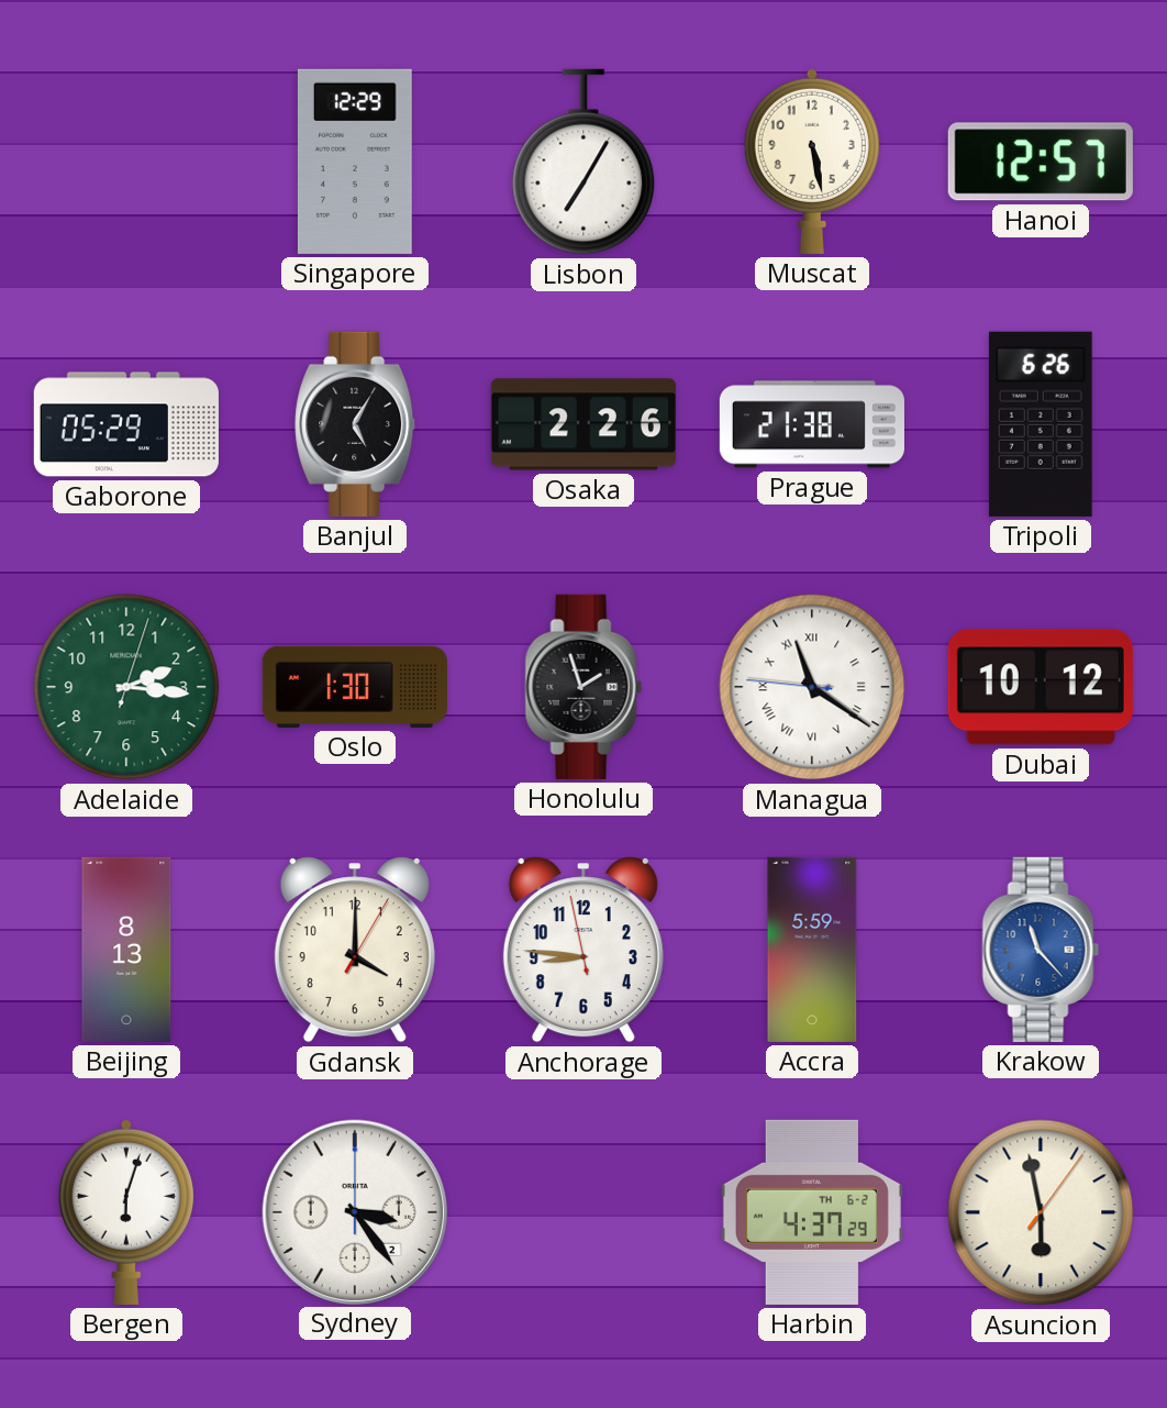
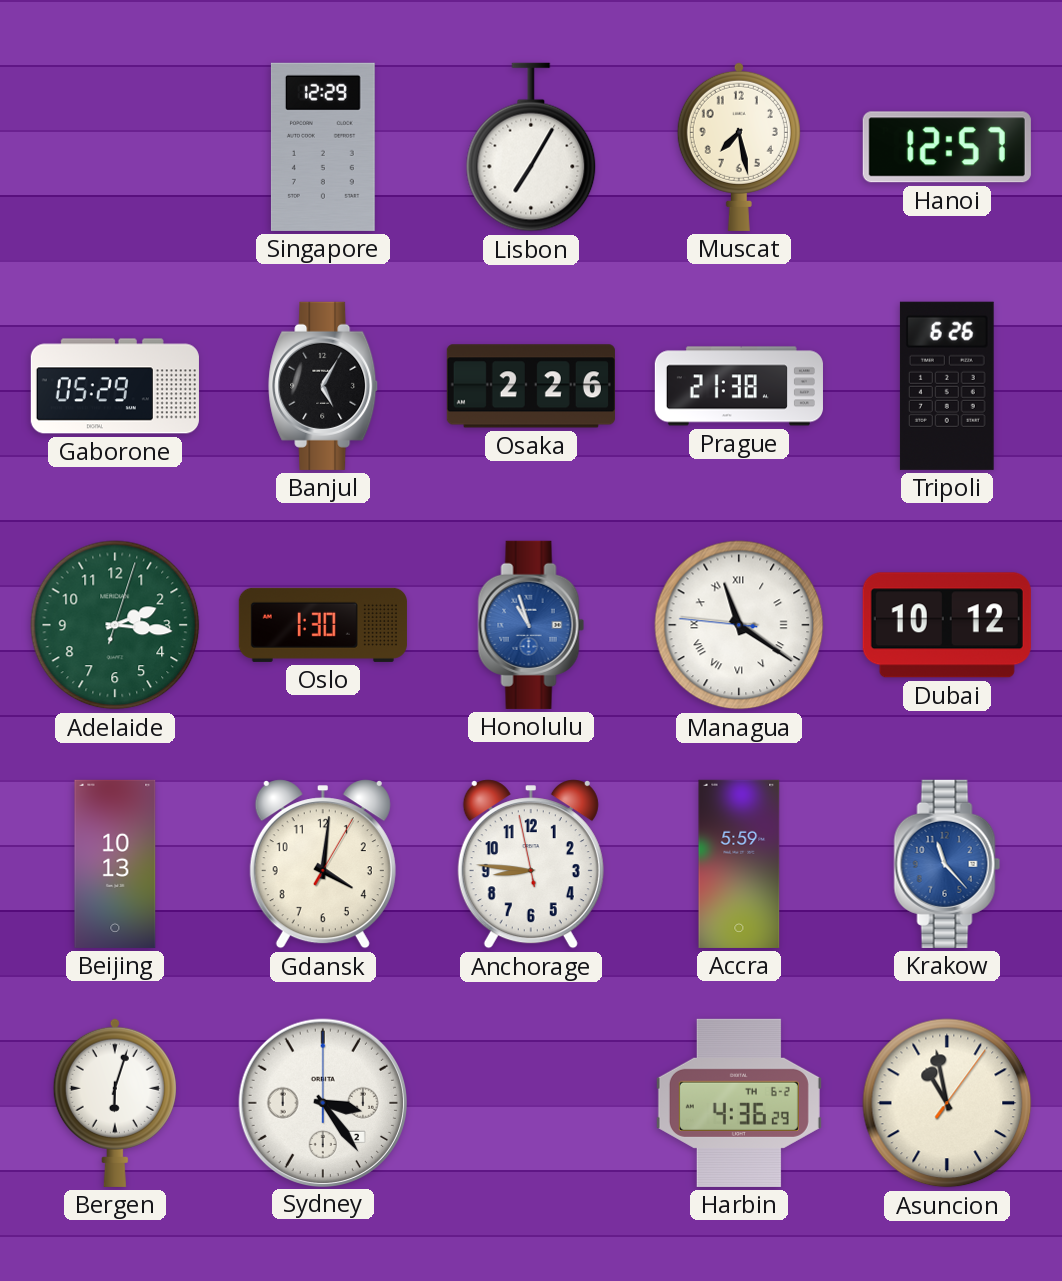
Muscat: 5:28 -> 7:28
Honolulu: 1:57 -> 10:57
Honolulu dial: black -> blue
Beijing: 8:13 -> 10:13
Gdansk: 4:00 -> 4:01
Harbin: 4:37 -> 4:36
Asuncion: 5:58 -> 10:58
